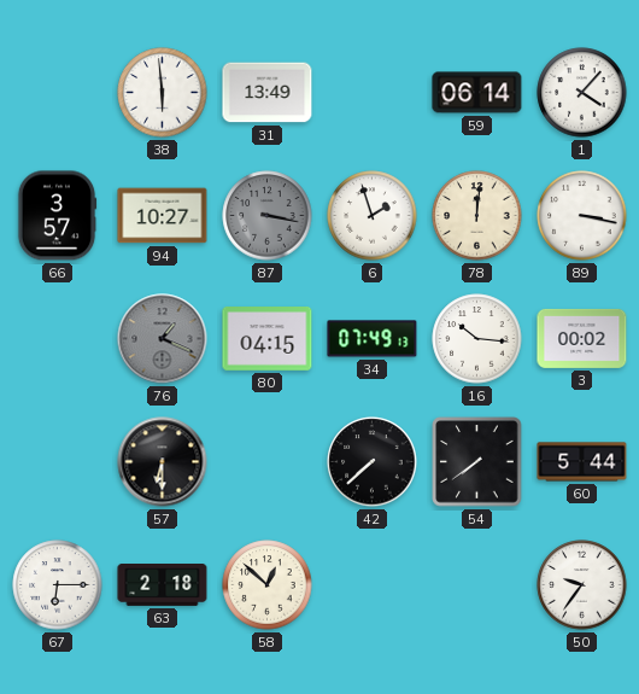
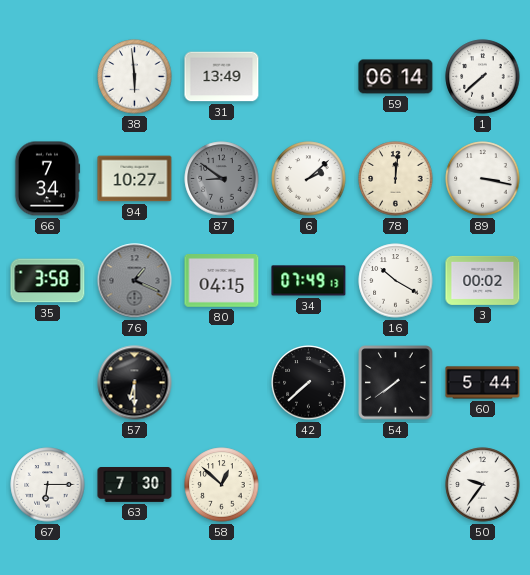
1: 4:07 -> 7:38
66: 3:57 -> 7:34
87: 3:17 -> 8:51
6: 1:57 -> 2:08
35: none -> 3:58
16: 10:16 -> 10:20
63: 2:18 -> 7:30
